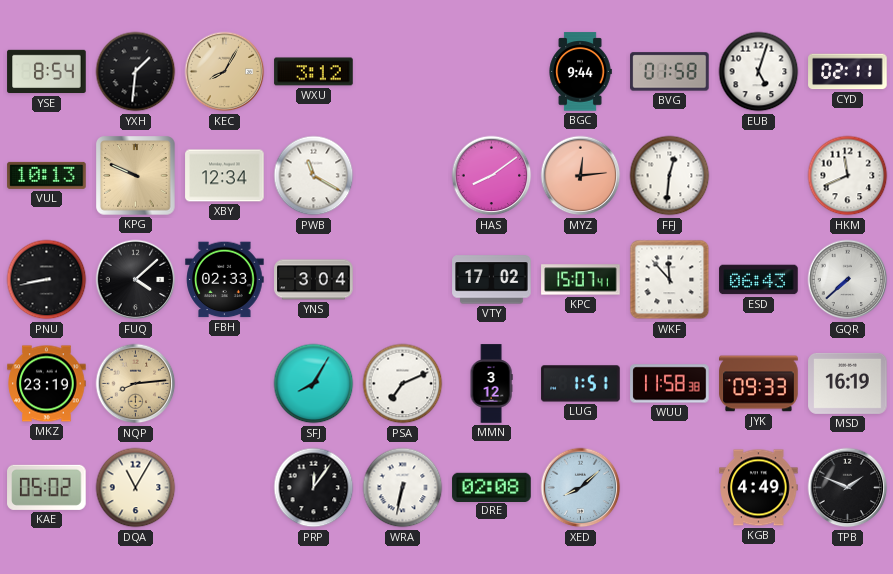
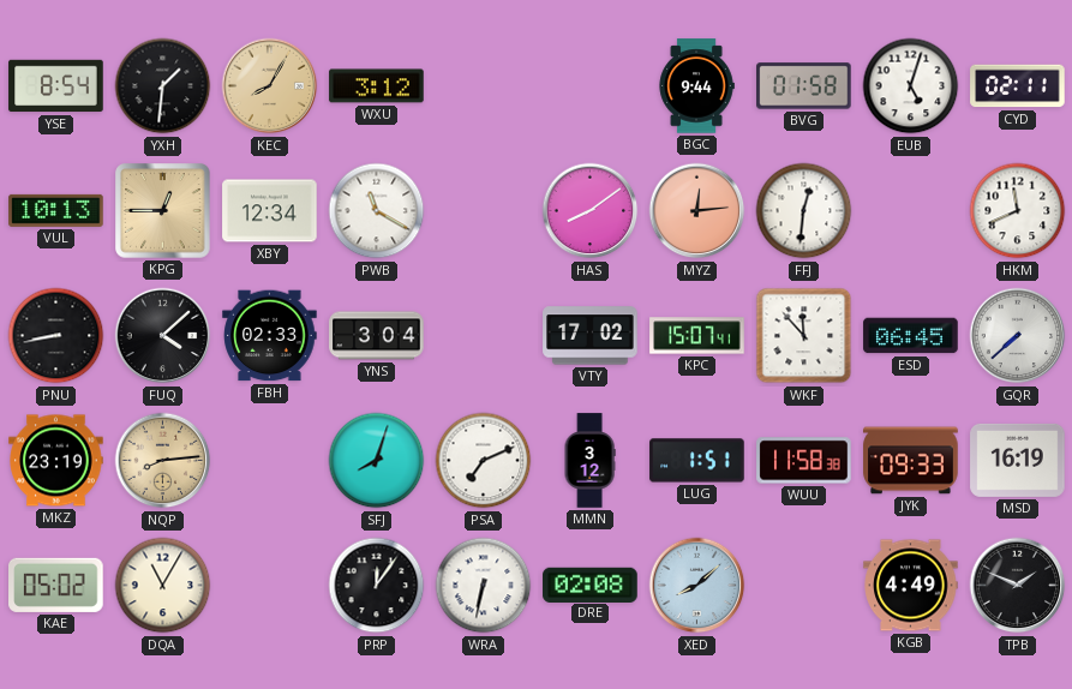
KPG: 9:49 -> 12:45
ESD: 06:43 -> 06:45
SFJ: 8:05 -> 8:03
